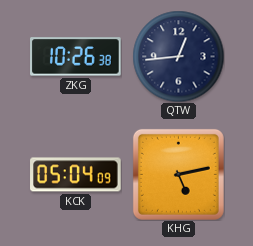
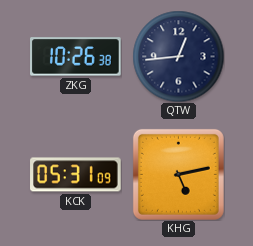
KCK: 05:04 -> 05:31
